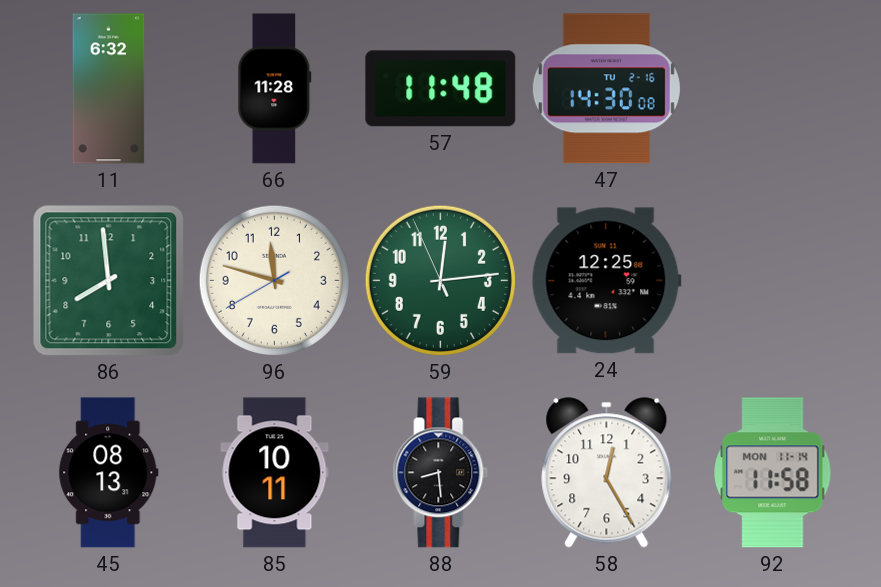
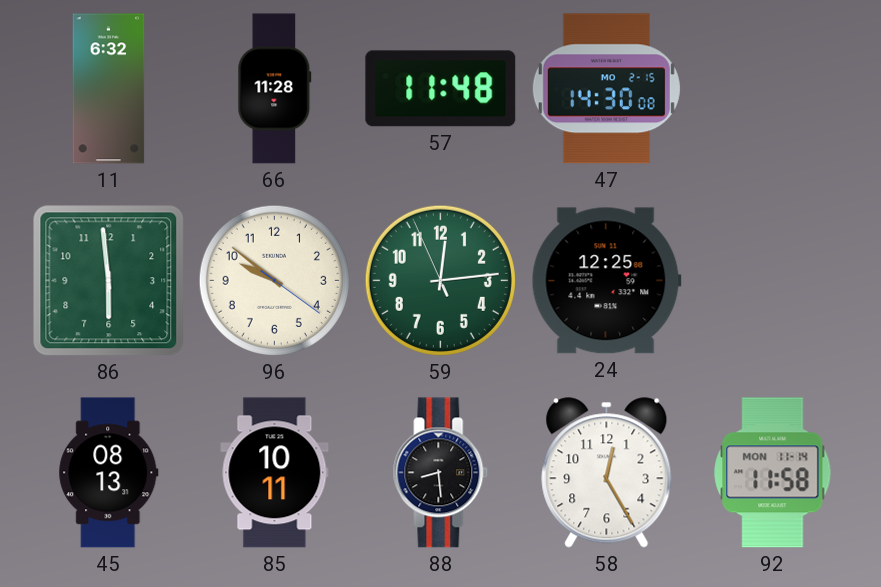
47 date: TU 2-16 -> MO 2-15
86: 7:59 -> 5:59
96: 11:47 -> 9:51
